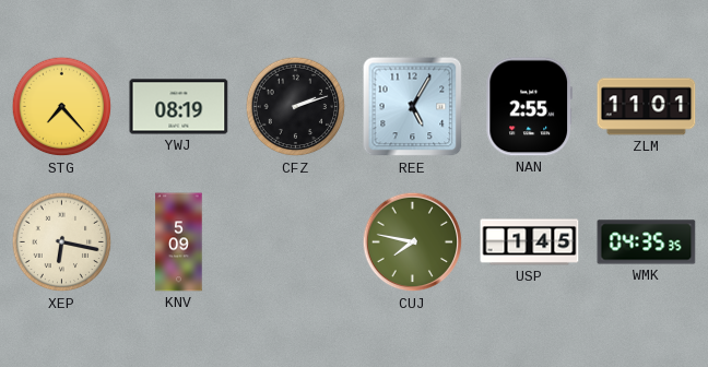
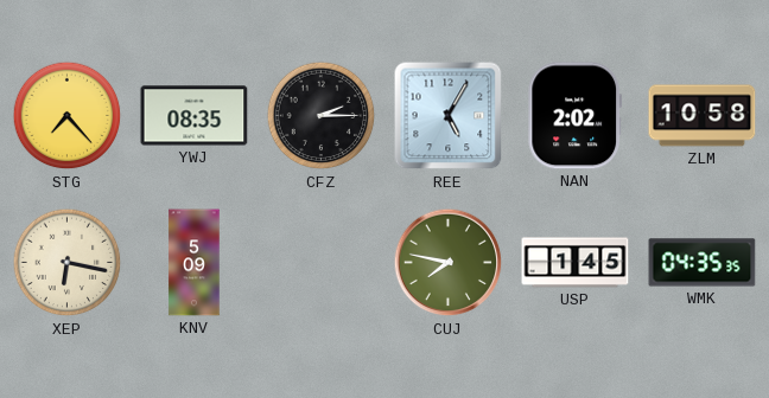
YWJ: 08:19 -> 08:35
CFZ: 2:12 -> 2:15
NAN: 2:55 -> 2:02
ZLM: 11:01 -> 10:58
